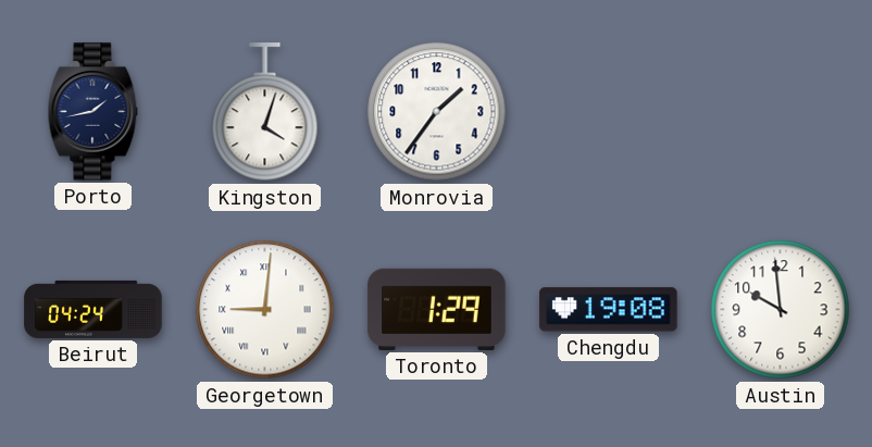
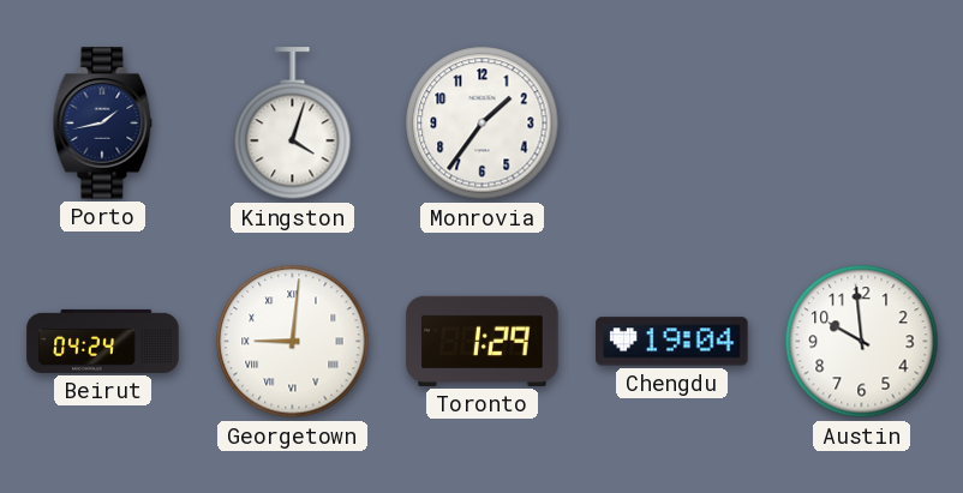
Chengdu: 19:08 -> 19:04
